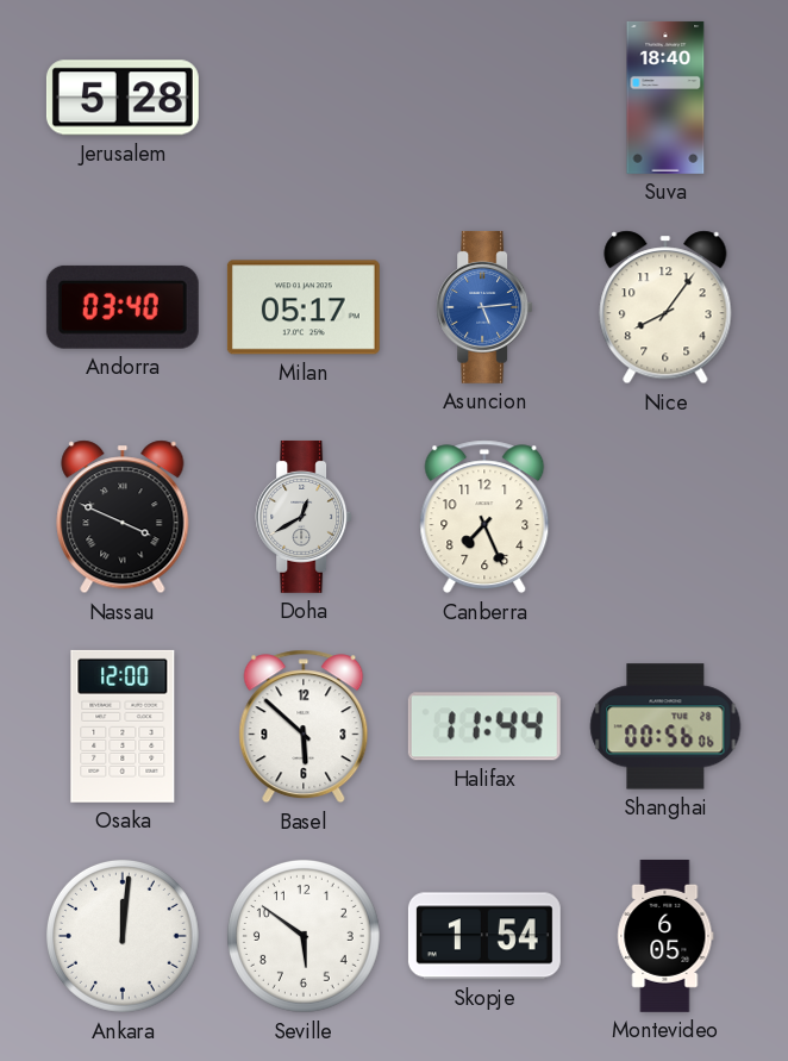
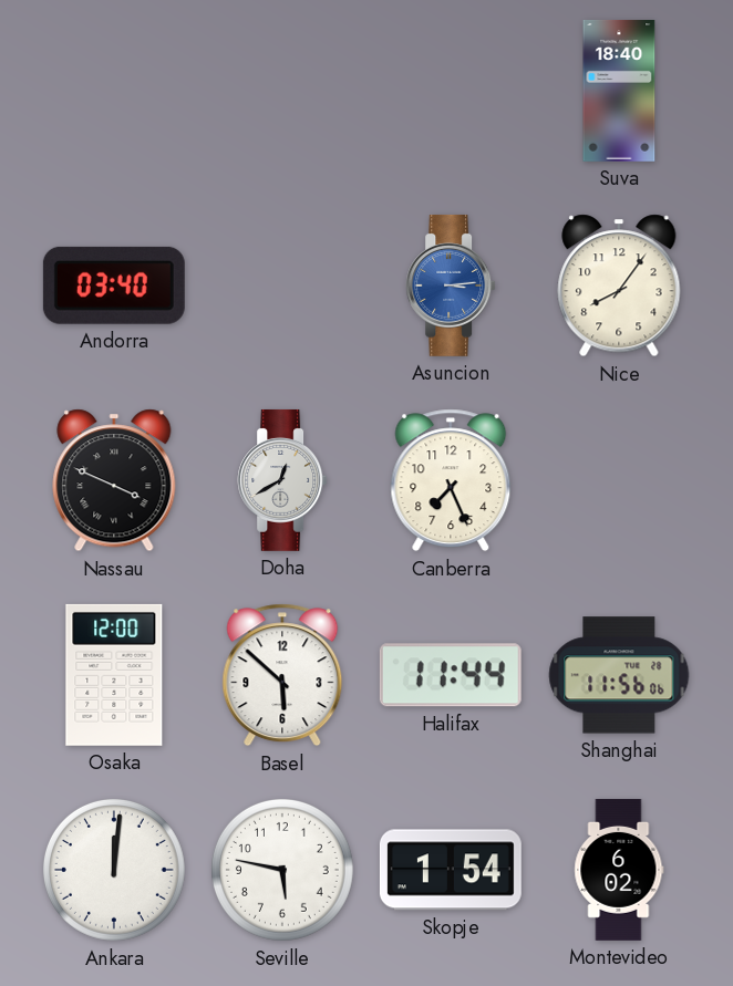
Jerusalem: 5:28 -> none
Milan: 05:17 -> none
Asuncion: 5:14 -> 3:14
Shanghai: 00:56 -> 11:56
Seville: 5:51 -> 5:47
Montevideo: 6:05 -> 6:02
